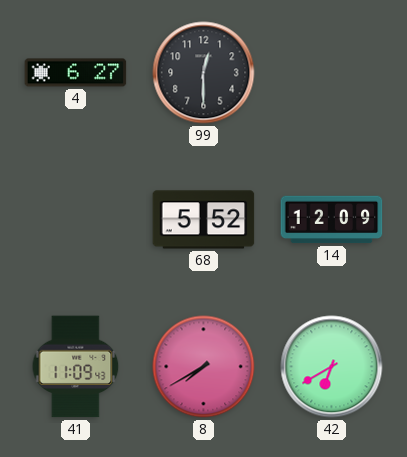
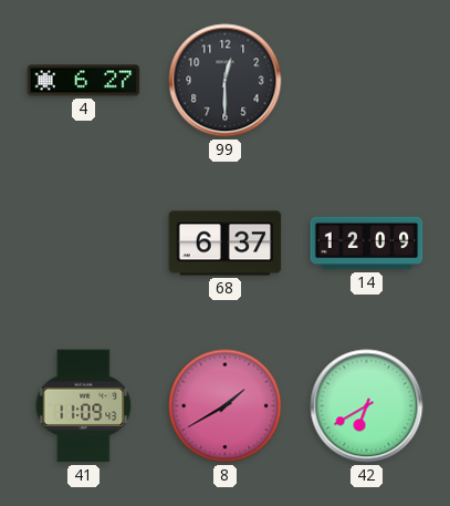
68: 5:52 -> 6:37
8: 7:40 -> 1:40
